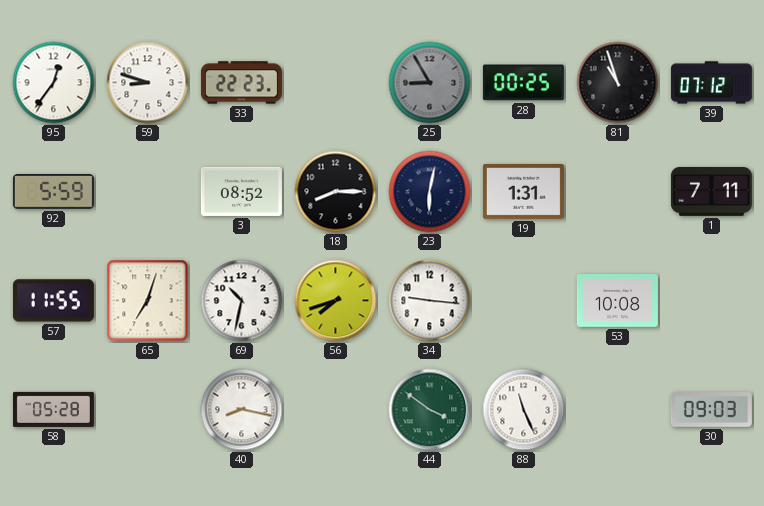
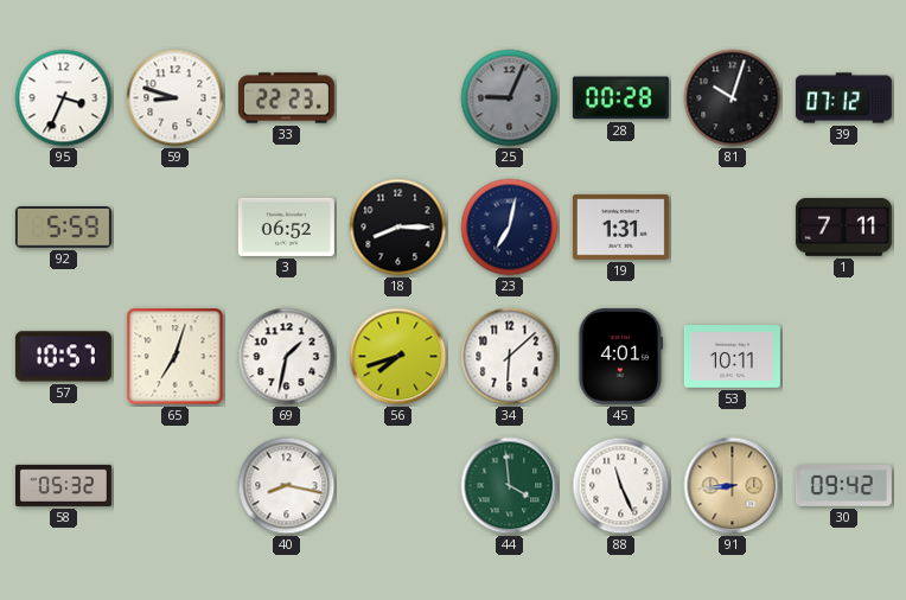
95: 12:36 -> 3:34
25: 8:55 -> 9:04
28: 00:25 -> 00:28
81: 10:57 -> 10:03
3: 08:52 -> 06:52
23: 6:02 -> 7:02
57: 11:55 -> 10:57
69: 10:32 -> 1:32
34: 9:16 -> 6:08
45: none -> 4:01
53: 10:08 -> 10:11
58: 05:28 -> 05:32
44: 3:51 -> 3:59
91: none -> 8:44
30: 09:03 -> 09:42
